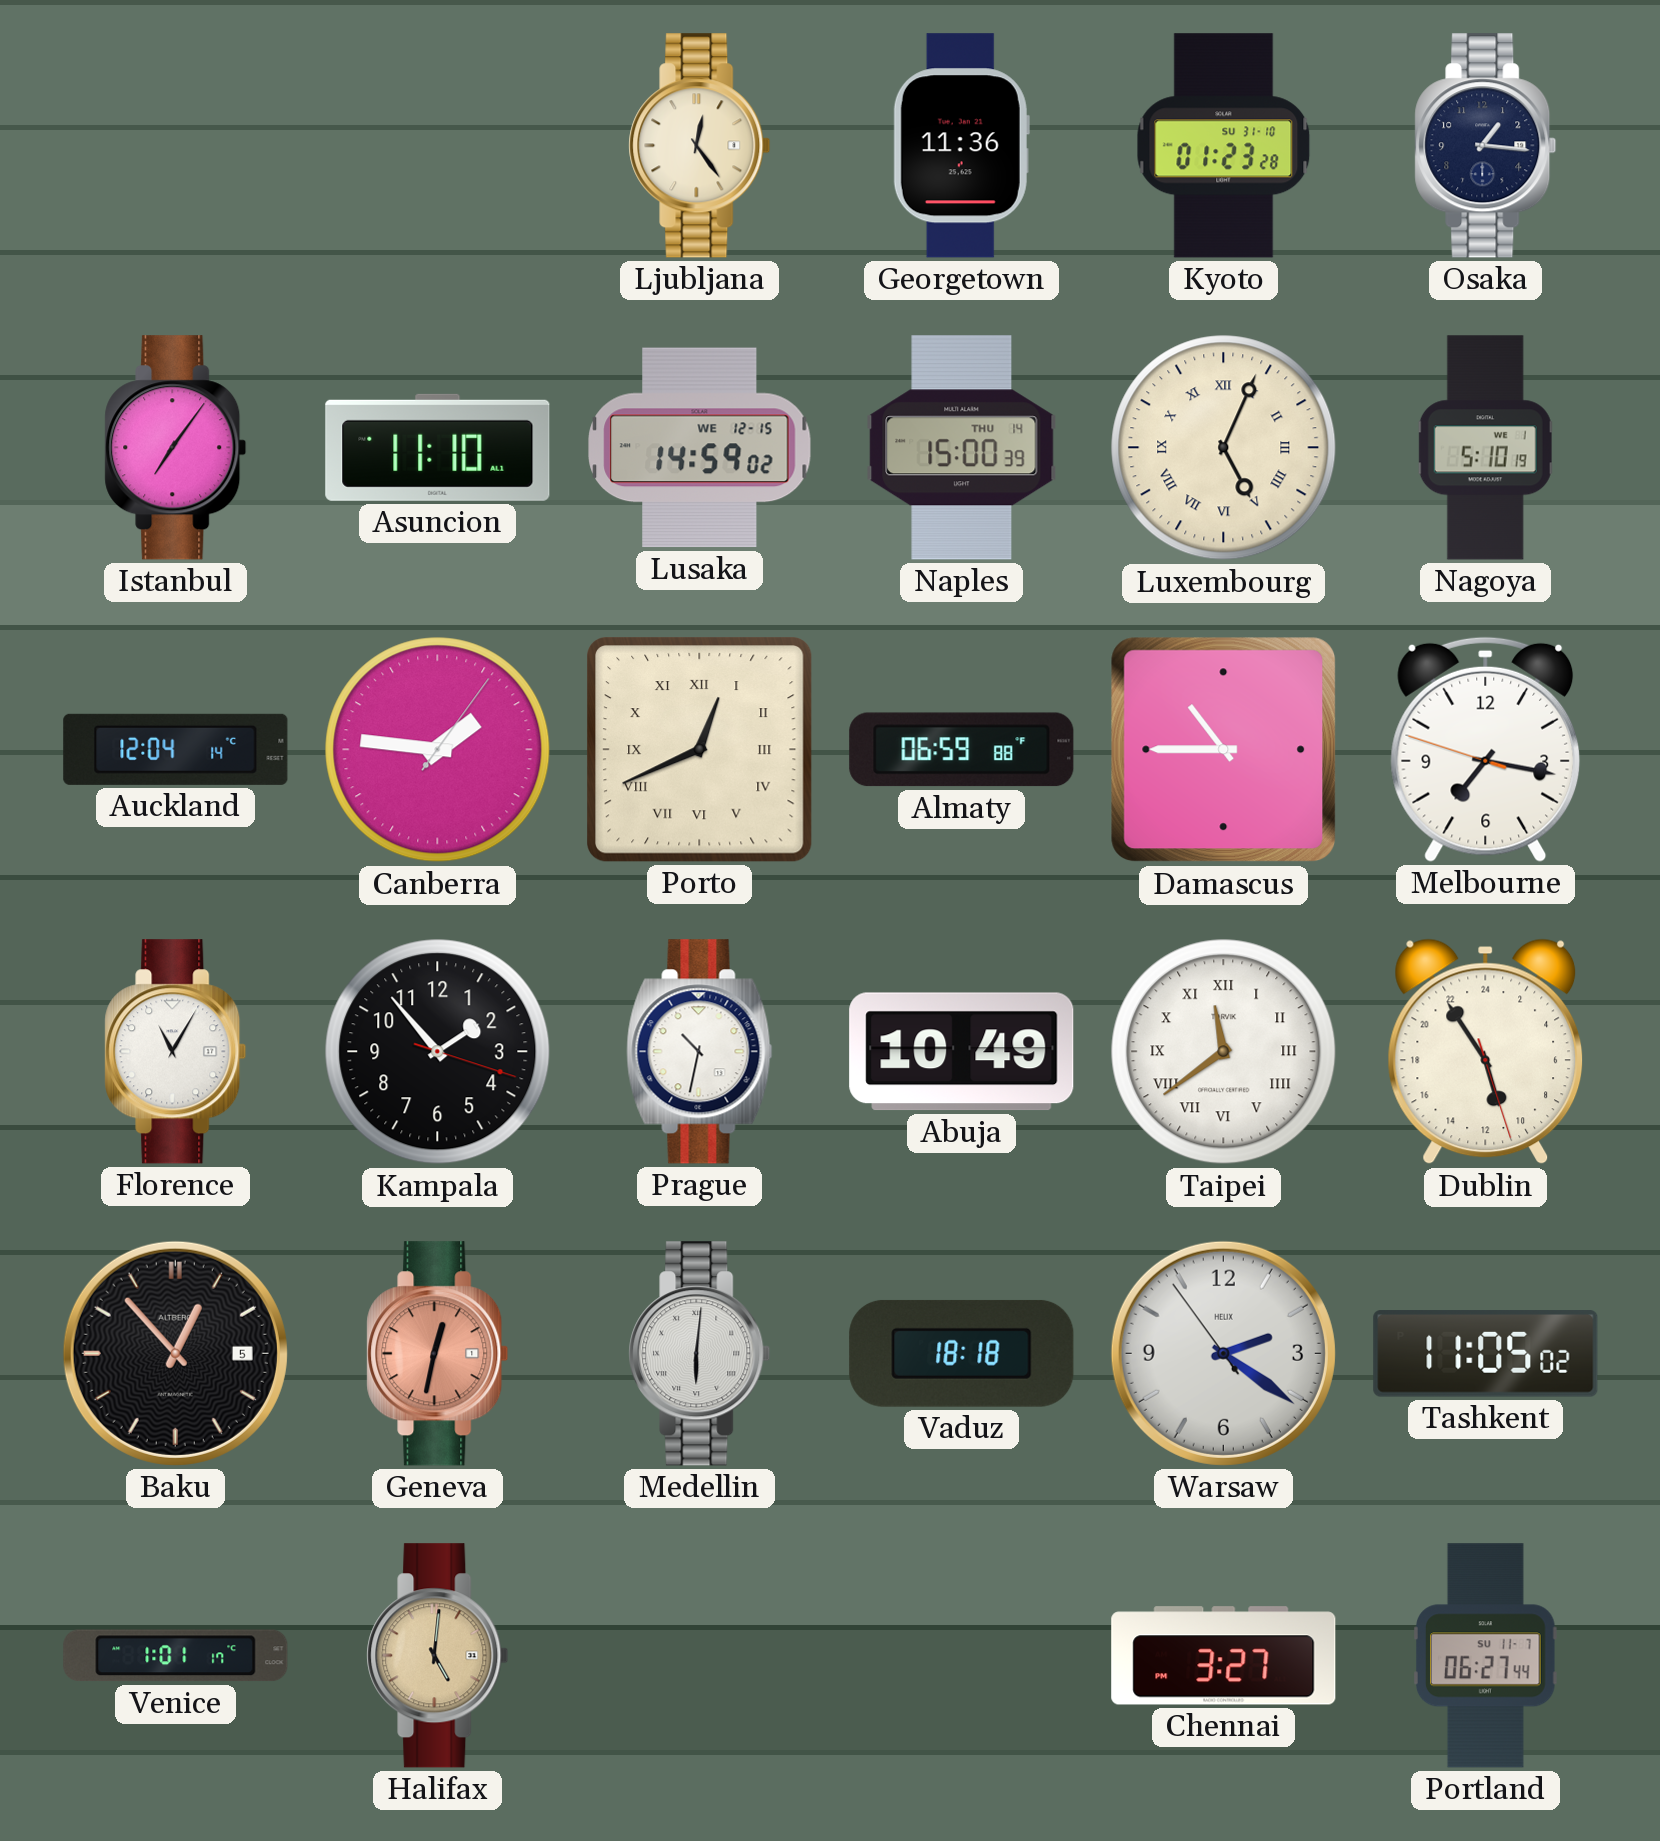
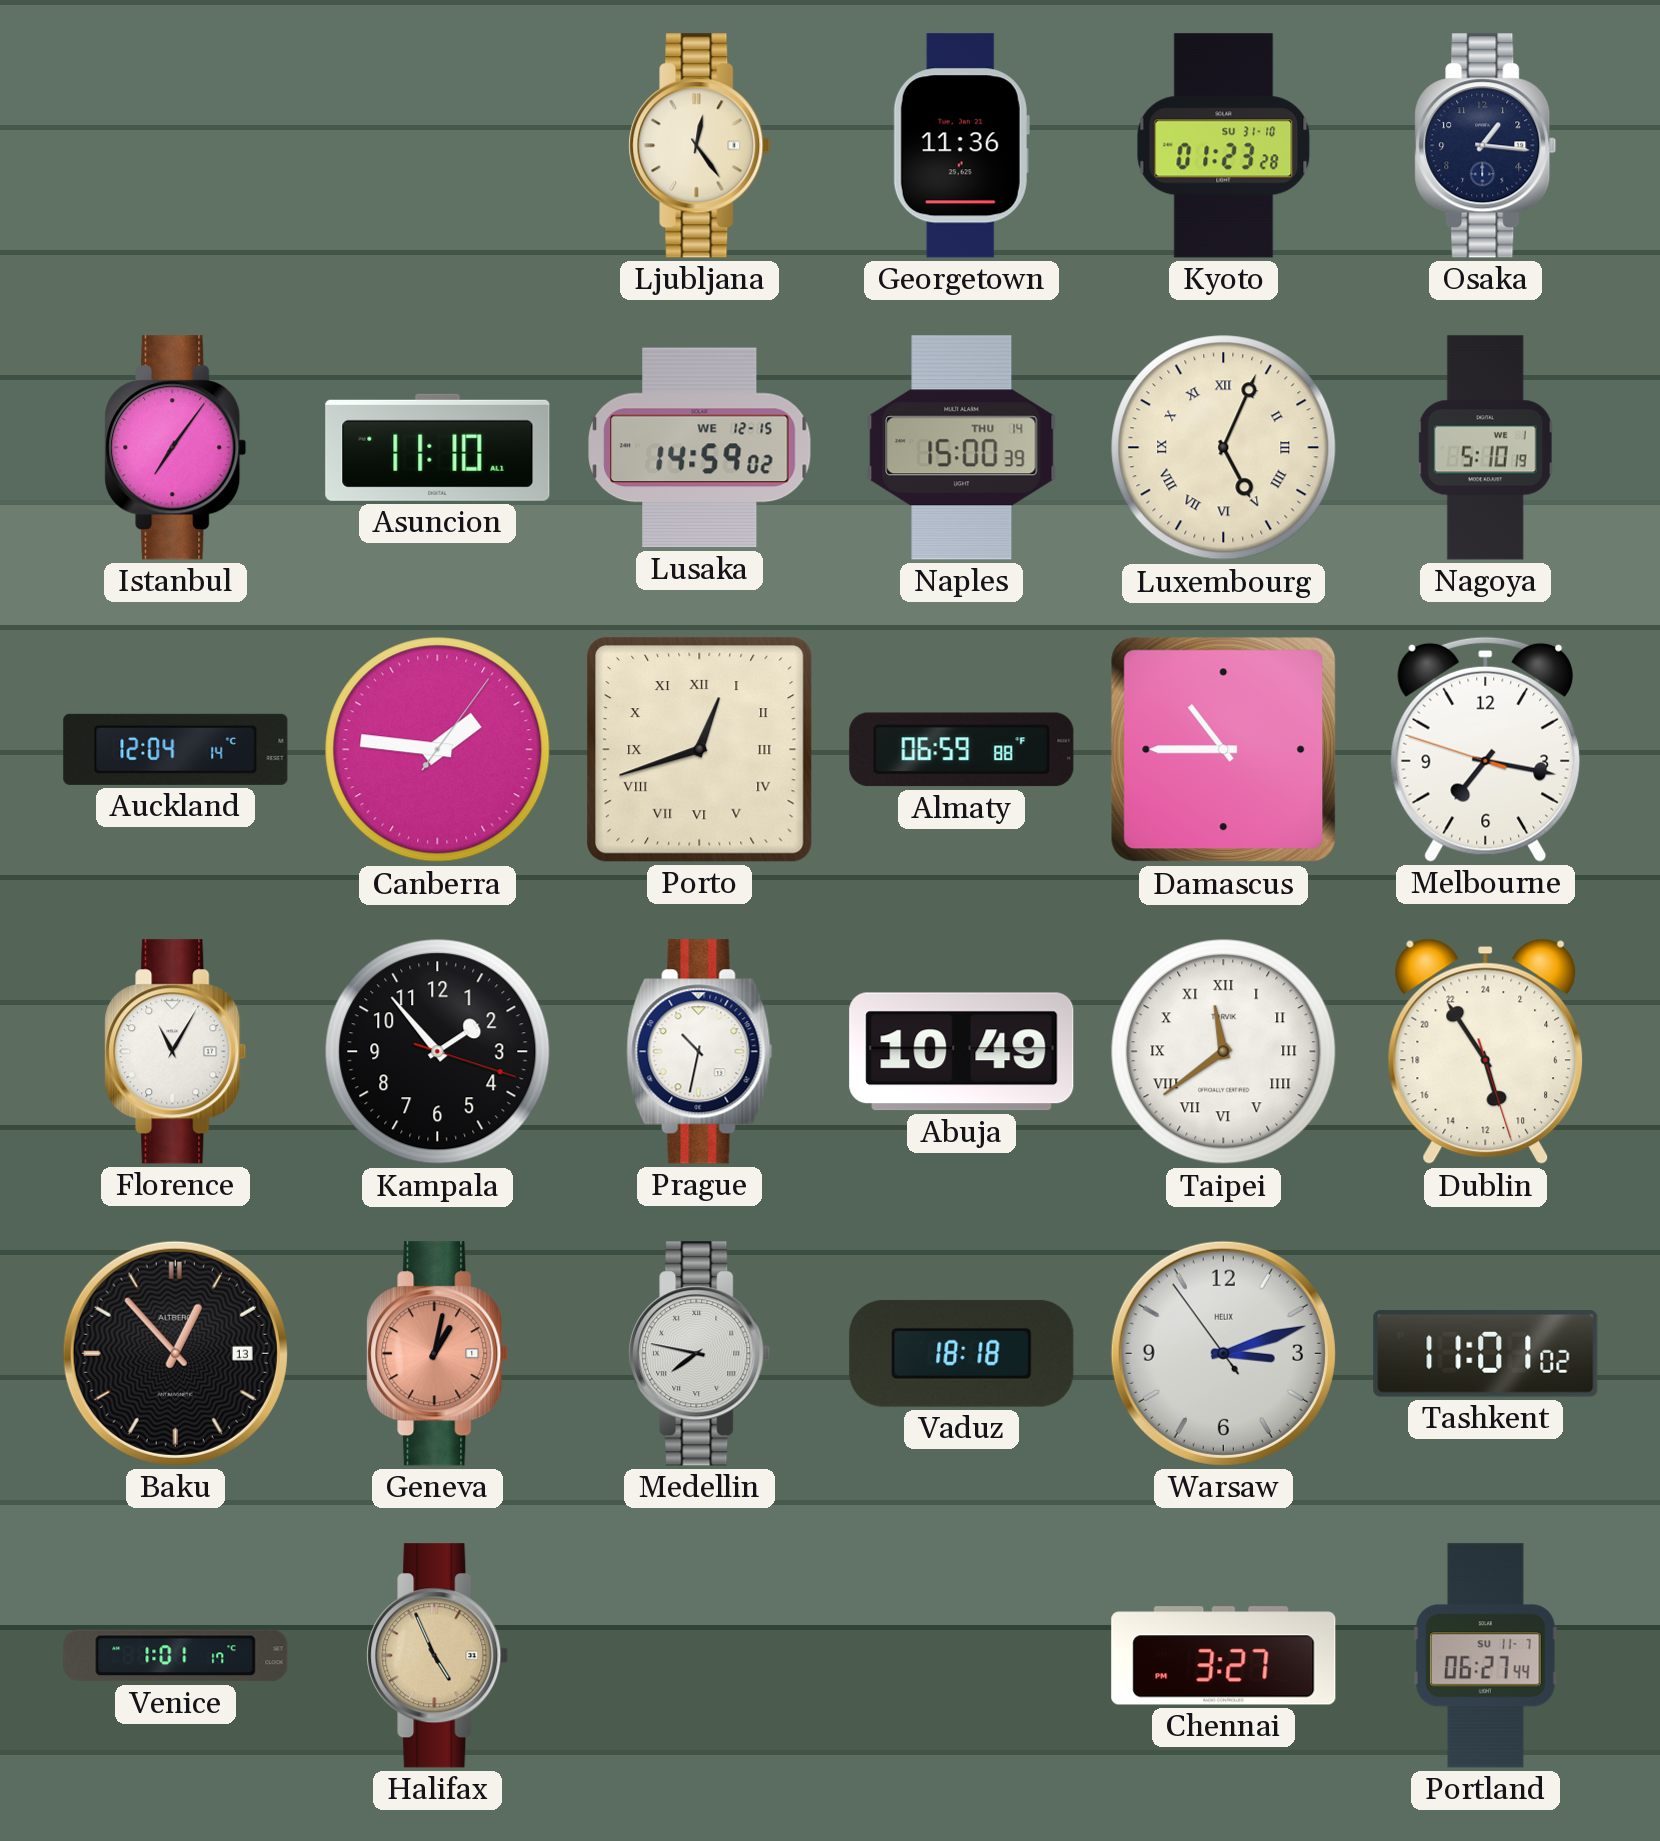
Porto: 12:41 -> 12:42
Baku date: 5 -> 13
Geneva: 12:32 -> 1:02
Medellin: 6:01 -> 7:47
Warsaw: 2:20 -> 3:11
Tashkent: 11:05 -> 11:01
Halifax: 5:01 -> 4:56
